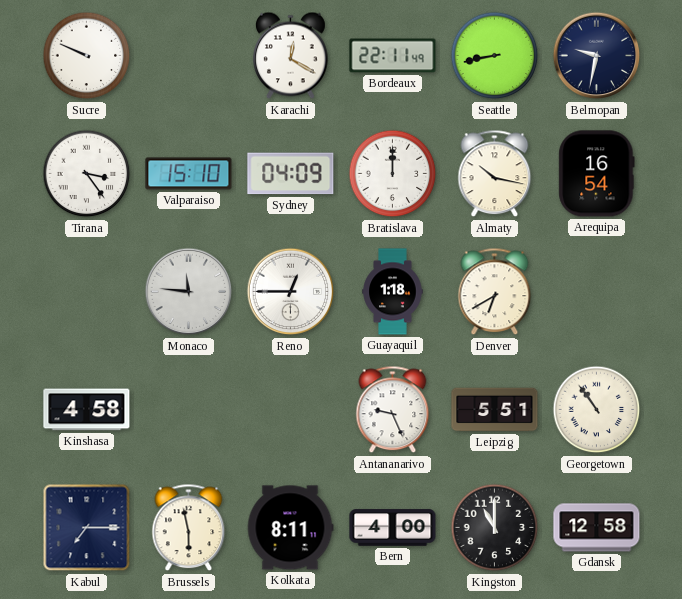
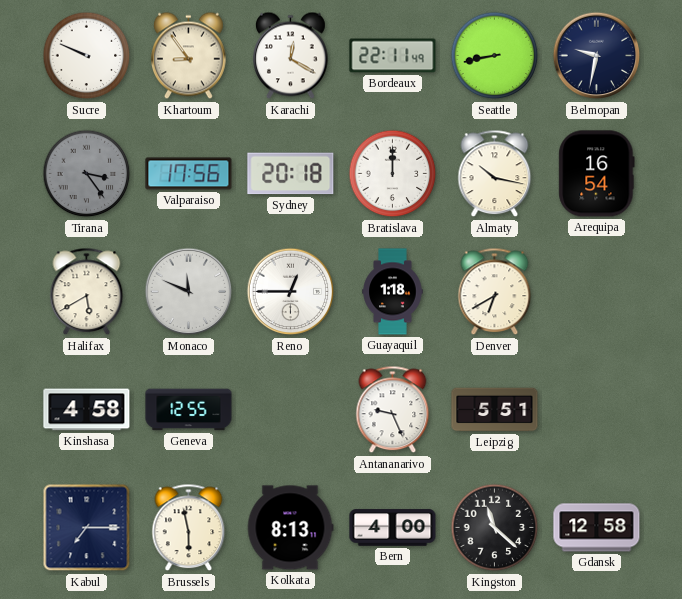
Khartoum: none -> 8:54
Tirana dial: white -> grey
Valparaiso: 15:10 -> 17:56
Sydney: 04:09 -> 20:18
Halifax: none -> 5:40
Monaco: 11:46 -> 11:49
Geneva: none -> 12:55
Georgetown: 10:54 -> none
Kolkata: 8:11 -> 8:13
Kingston: 11:00 -> 11:22
